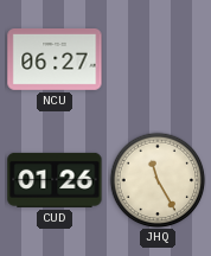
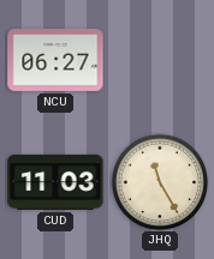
CUD: 01:26 -> 11:03
